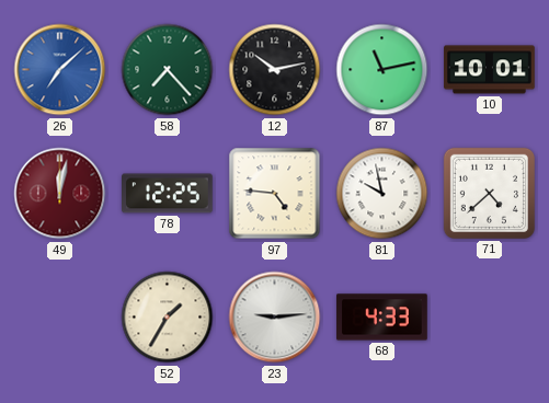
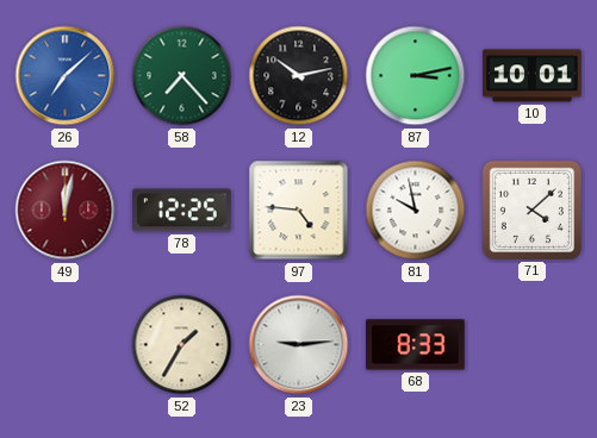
87: 11:13 -> 3:13
71: 4:38 -> 4:08
68: 4:33 -> 8:33
